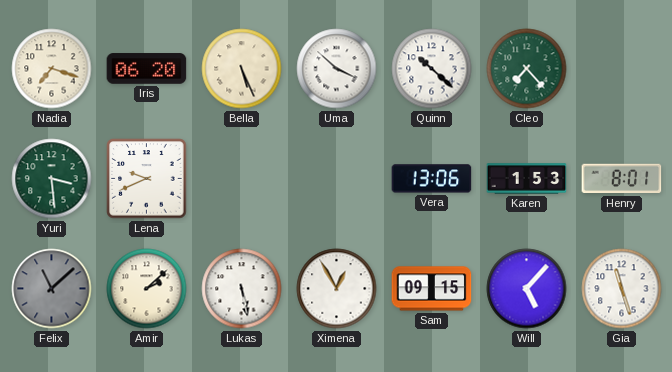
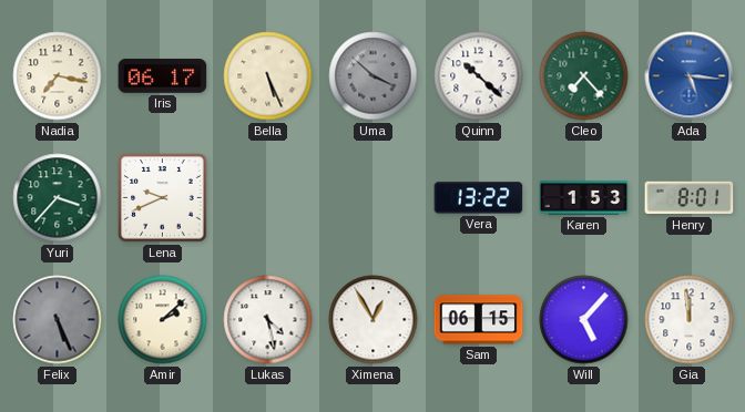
Nadia: 7:18 -> 7:17
Iris: 06:20 -> 06:17
Uma dial: white -> grey
Ada: none -> 5:16
Yuri: 3:29 -> 3:37
Vera: 13:06 -> 13:22
Felix: 11:08 -> 5:26
Lukas: 5:28 -> 4:28
Sam: 09:15 -> 06:15
Gia: 11:27 -> 11:59
